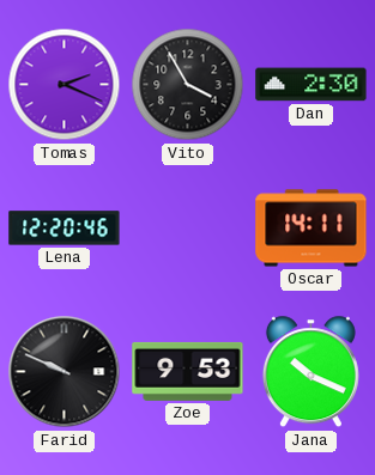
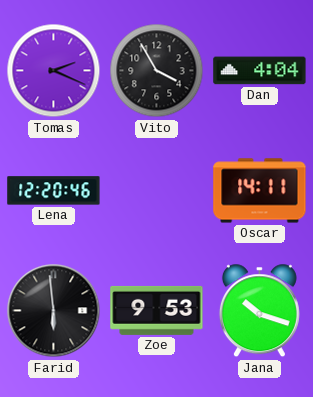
Dan: 2:30 -> 4:04
Farid: 9:49 -> 5:59
Jana: 10:19 -> 10:18
